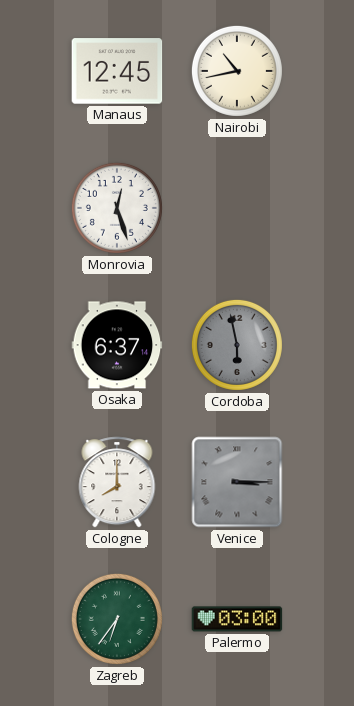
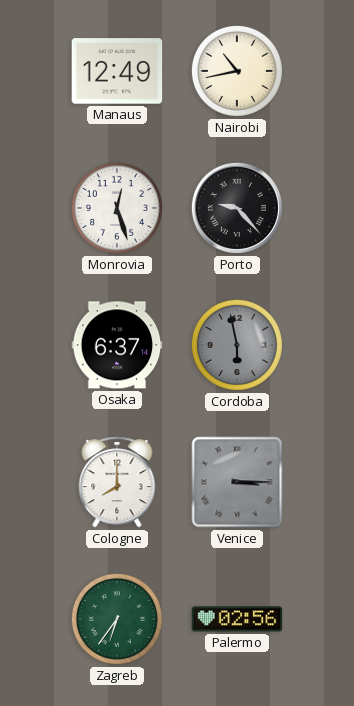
Manaus: 12:45 -> 12:49
Porto: none -> 9:23
Palermo: 03:00 -> 02:56
